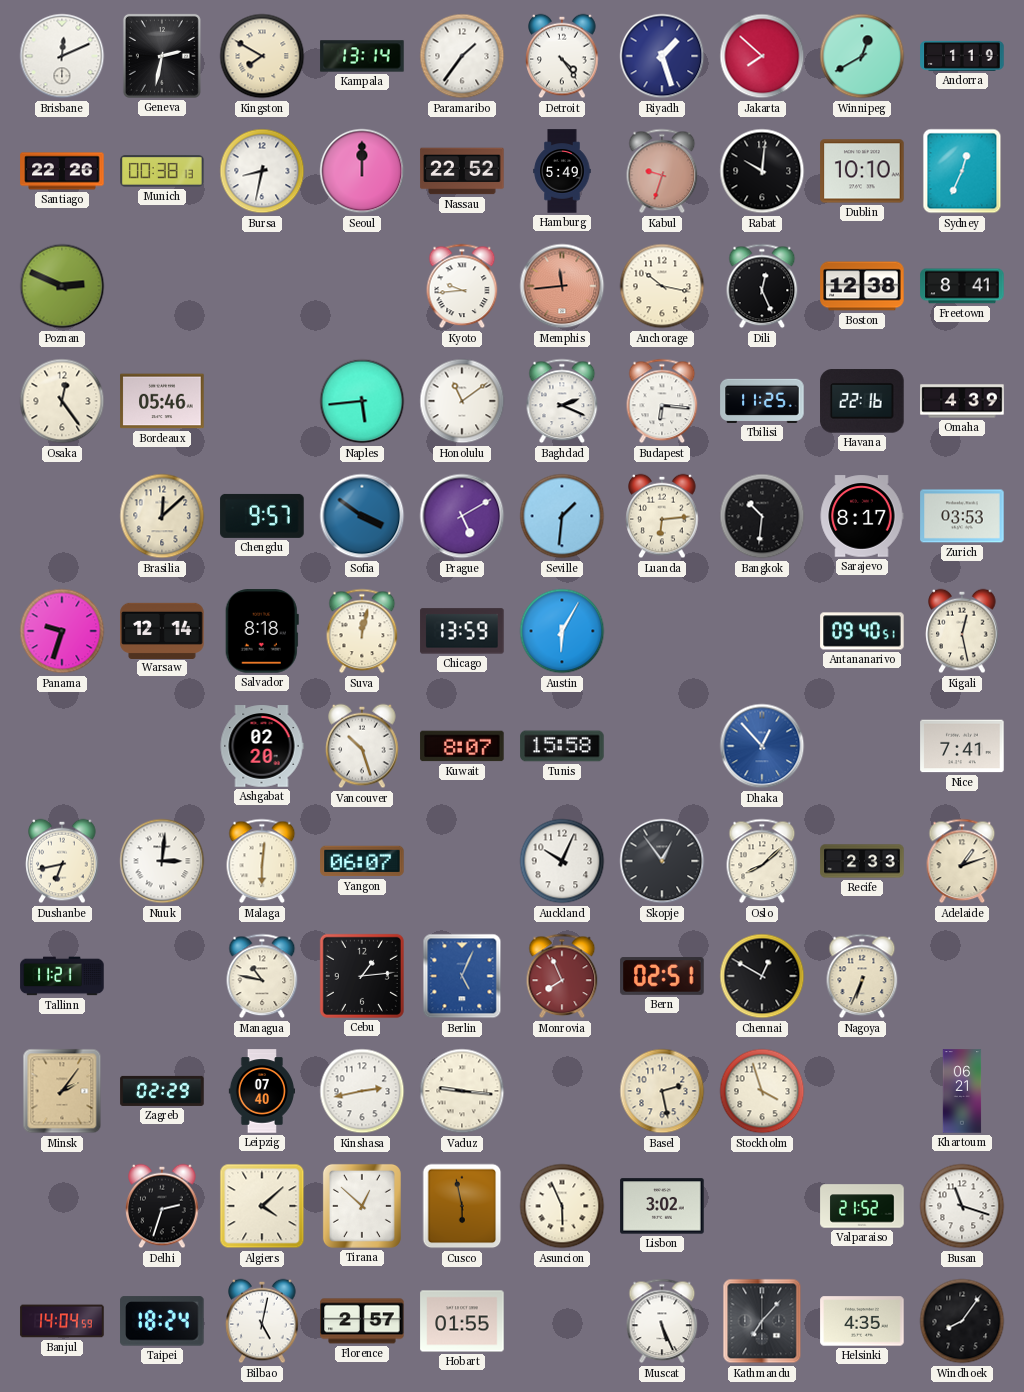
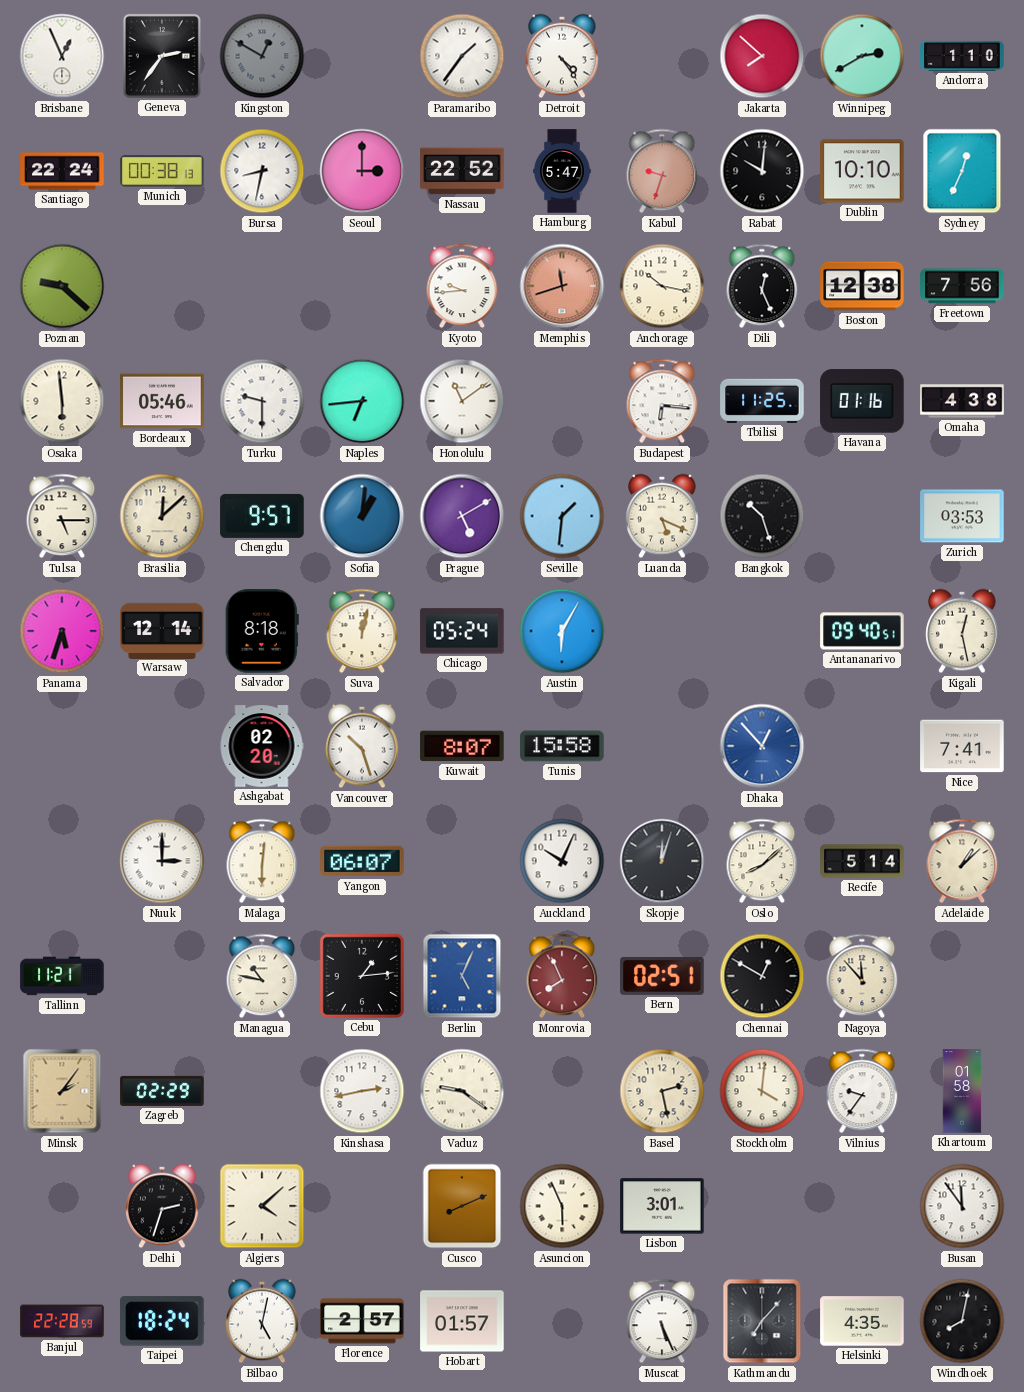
Brisbane: 12:11 -> 12:56
Geneva: 2:32 -> 2:36
Kingston: 7:50 -> 12:50
Kingston dial: cream -> grey
Kampala: 13:14 -> none
Riyadh: 1:27 -> none
Winnipeg: 12:40 -> 2:40
Andorra: 1:19 -> 1:10
Santiago: 22:26 -> 22:24
Seoul: 12:00 -> 3:00
Hamburg: 5:49 -> 5:47
Poznan: 2:49 -> 9:22
Memphis: 11:44 -> 11:42
Freetown: 8:41 -> 7:56
Osaka: 12:24 -> 5:59
Turku: none -> 9:30
Naples: 5:44 -> 6:44
Baghdad: 2:19 -> none
Havana: 22:16 -> 01:16
Omaha: 4:39 -> 4:38
Tulsa: none -> 5:15
Sofia: 3:51 -> 1:01
Luanda: 6:14 -> 5:19
Bangkok: 10:31 -> 10:27
Sarajevo: 8:17 -> none
Panama: 9:33 -> 5:33
Chicago: 13:59 -> 05:24
Dushanbe: 6:43 -> none
Nuuk: 3:01 -> 3:00
Skopje: 12:54 -> 12:03
Recife: 2:33 -> 5:14
Adelaide: 1:12 -> 1:08
Nagoya: 6:34 -> 11:53
Leipzig: 07:40 -> none
Vaduz: 9:16 -> 9:21
Stockholm: 3:57 -> 4:01
Vilnius: none -> 9:36
Khartoum: 06:21 -> 01:58
Tirana: 12:52 -> none
Cusco: 5:58 -> 8:11
Lisbon: 3:02 -> 3:01
Valparaiso: 21:52 -> none
Busan: 11:18 -> 11:54
Banjul: 14:04 -> 22:28
Hobart: 01:55 -> 01:57
Windhoek: 8:06 -> 8:02
